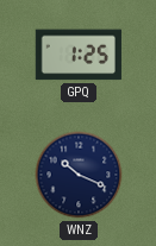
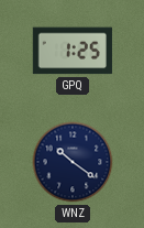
WNZ: 10:19 -> 10:21
